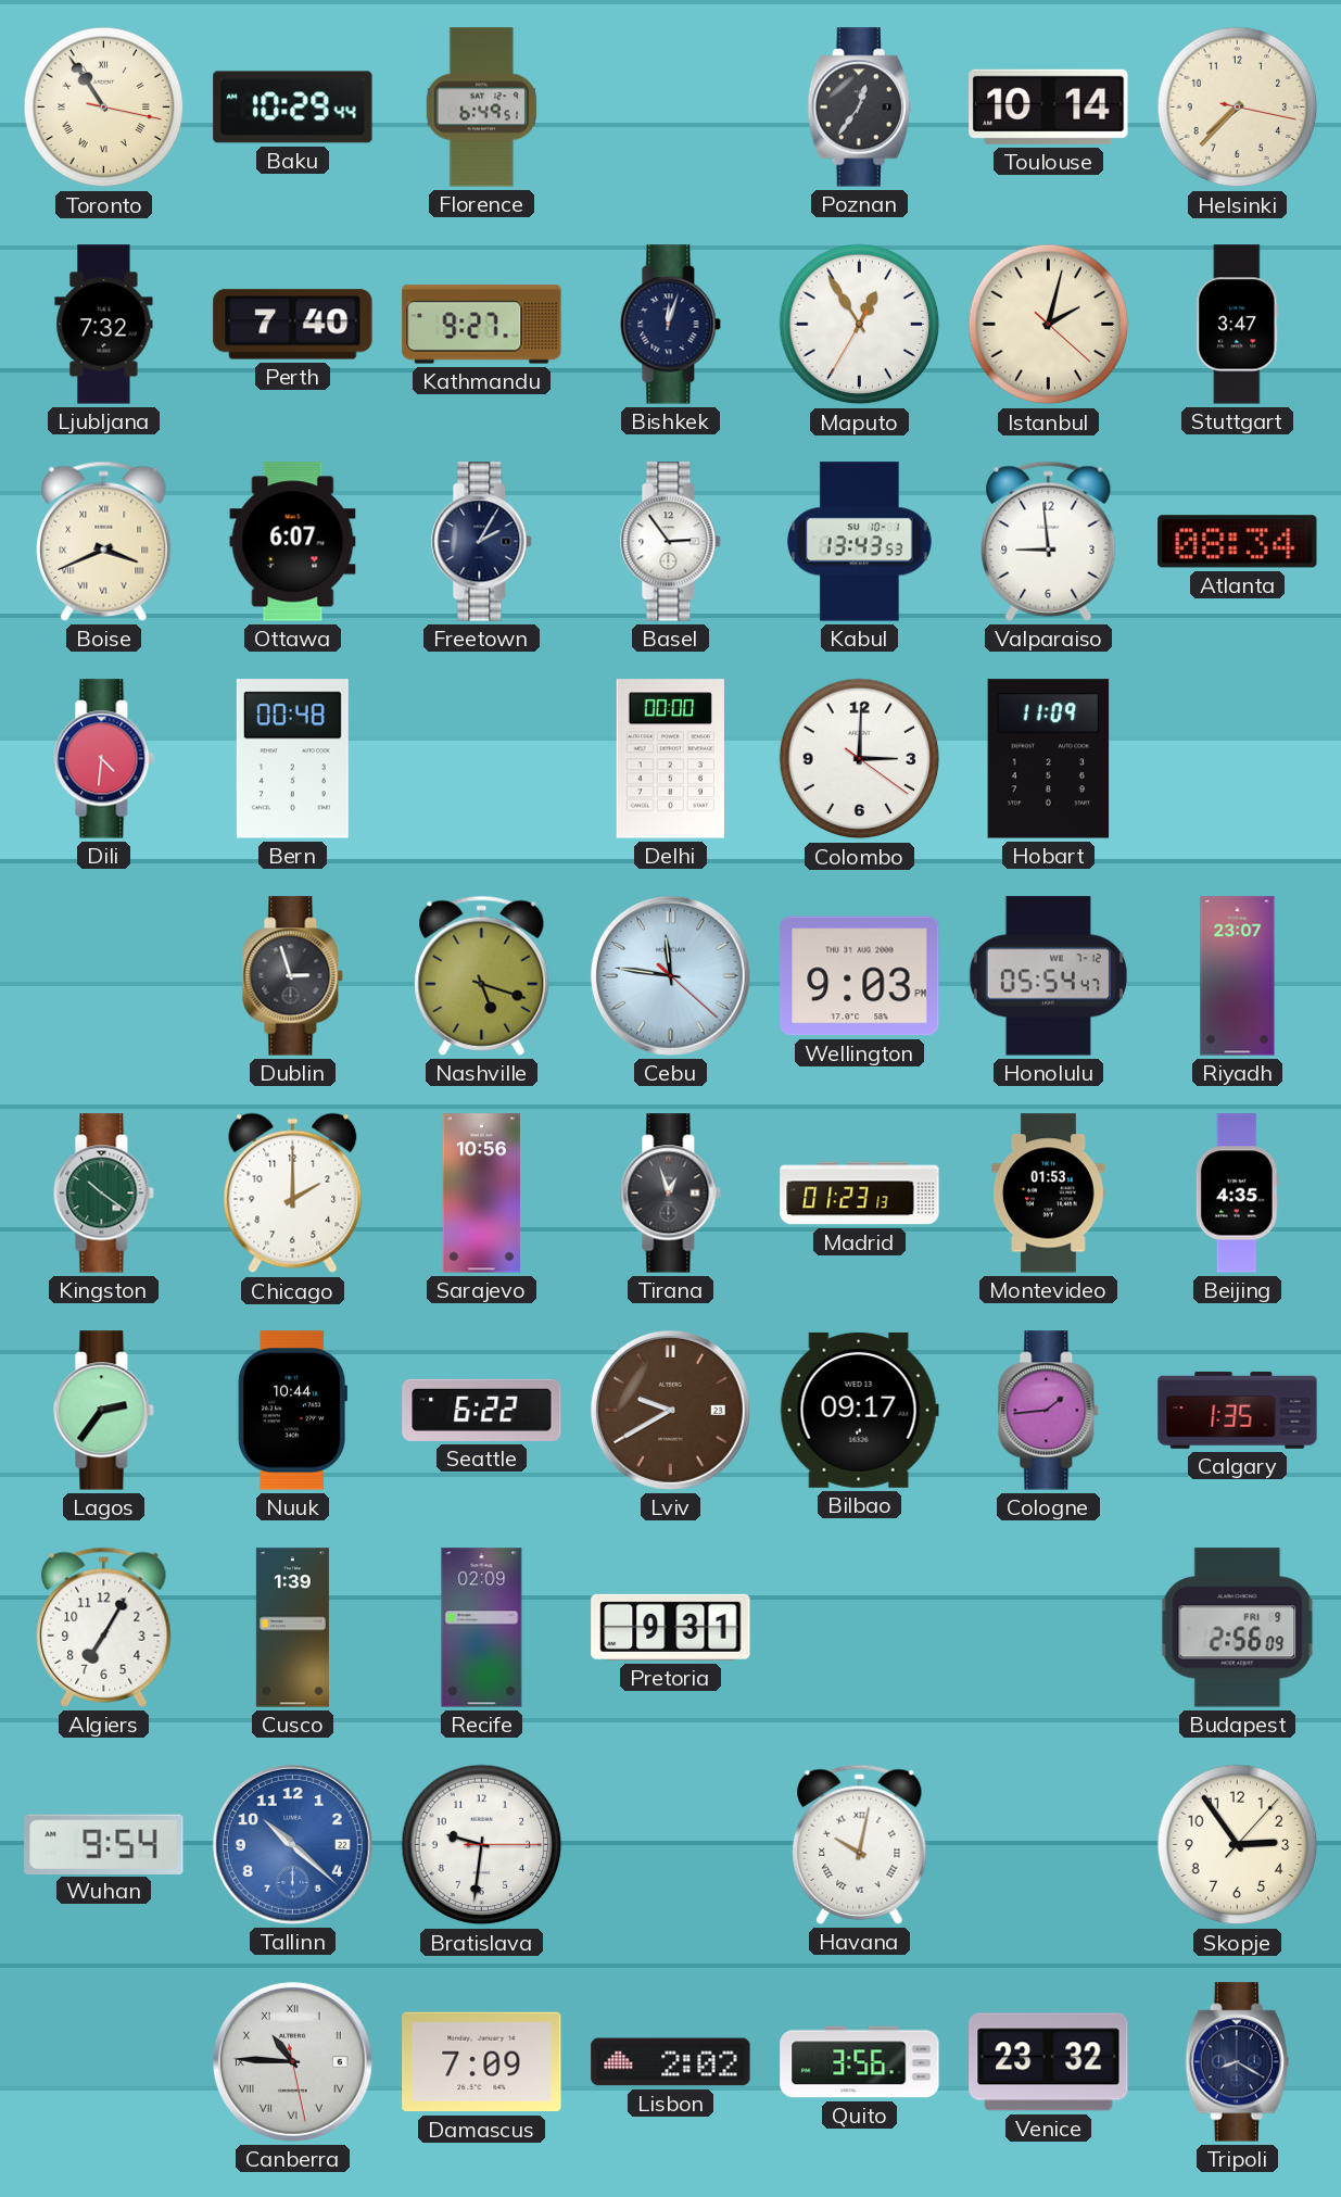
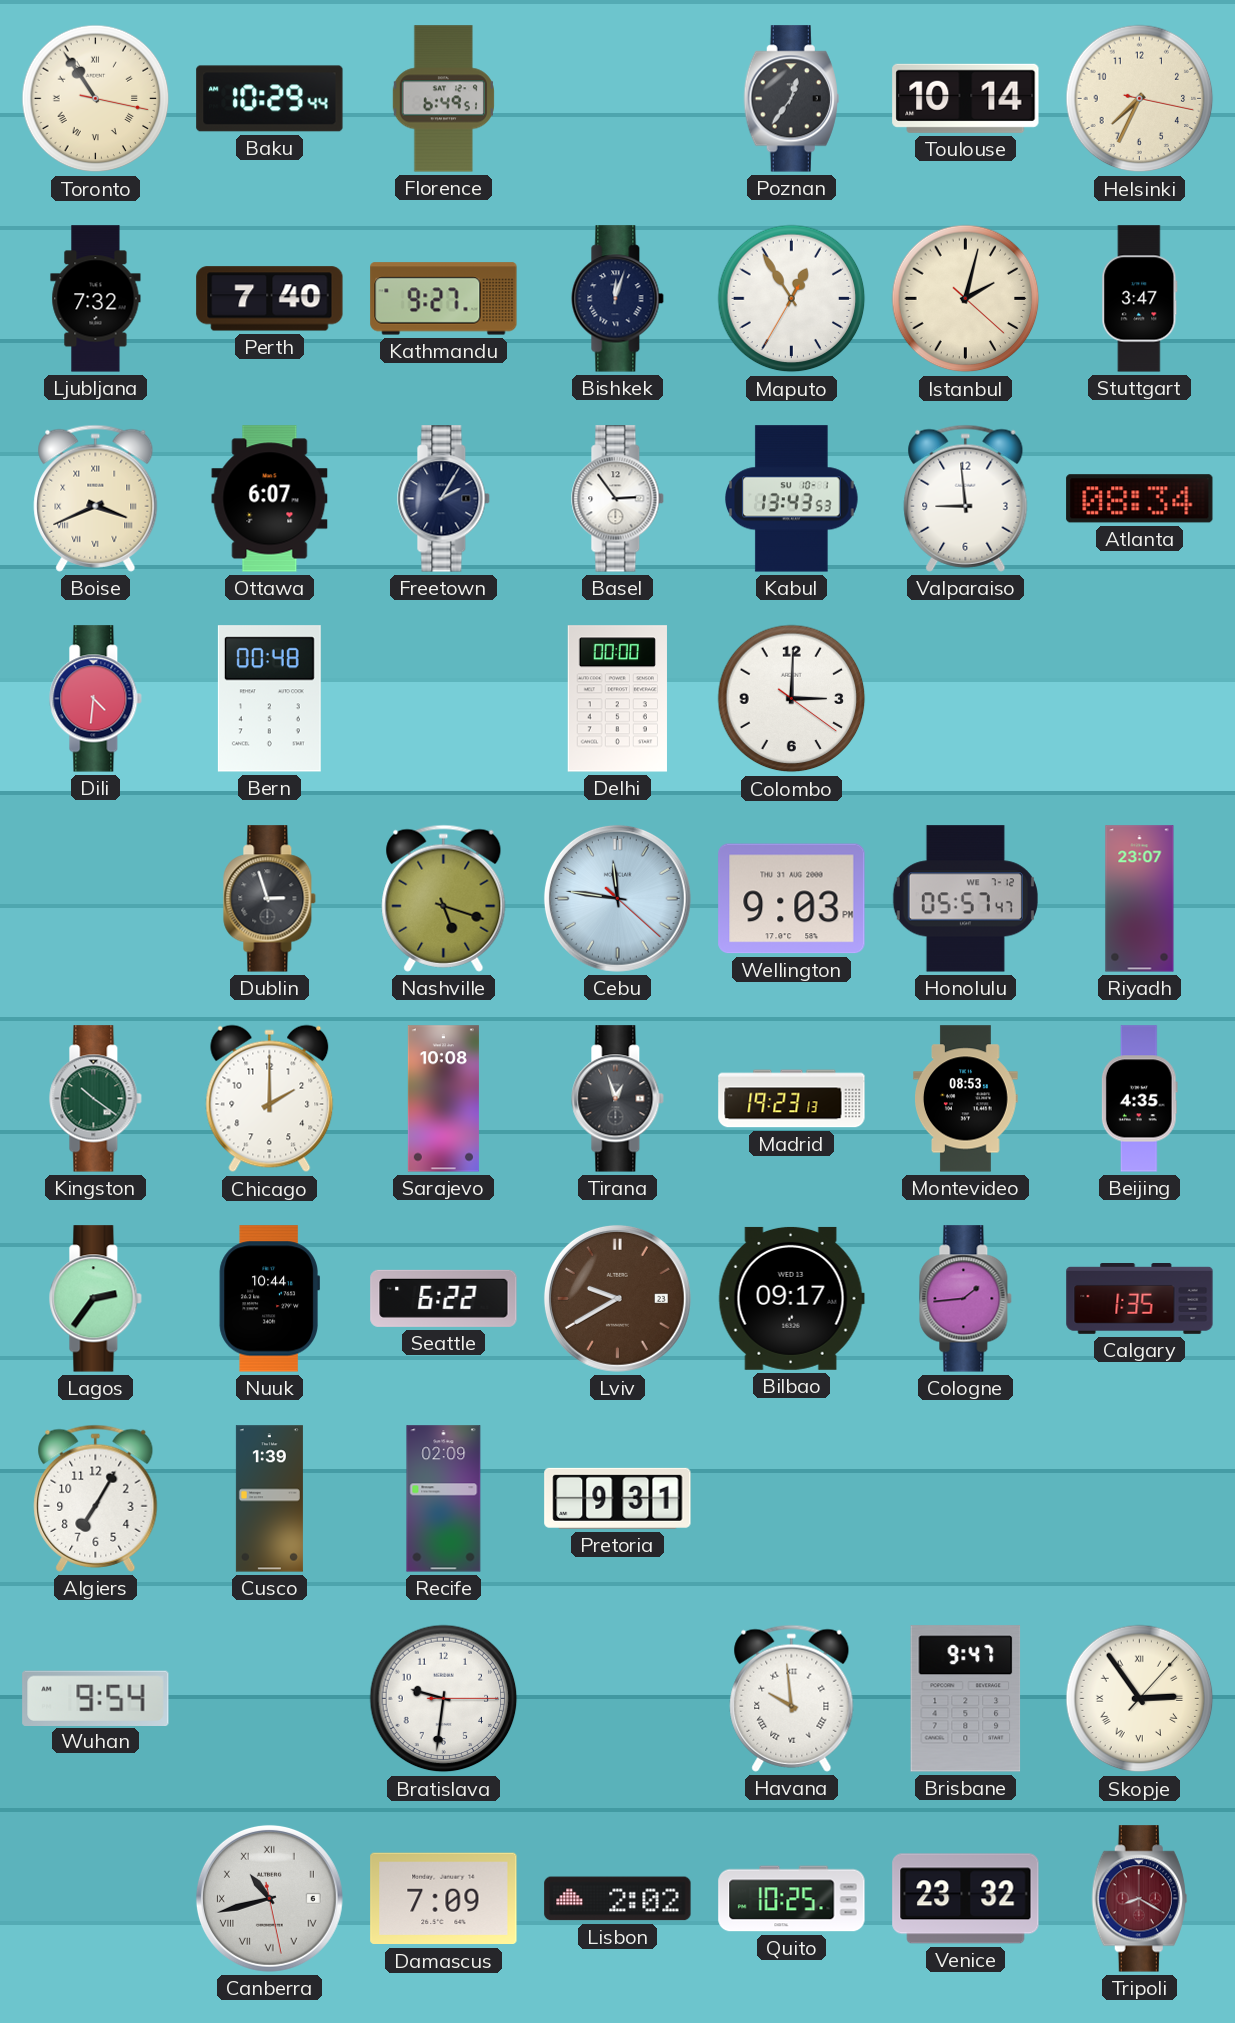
Helsinki: 7:37 -> 7:34
Hobart: 11:09 -> none
Honolulu: 05:54 -> 05:57
Sarajevo: 10:56 -> 10:08
Madrid: 01:23 -> 19:23
Montevideo: 01:53 -> 08:53
Budapest: 2:56 -> none
Tallinn: 10:22 -> none
Havana: 10:02 -> 9:59
Brisbane: none -> 9:47
Skopje numerals: Arabic -> Roman
Canberra: 10:45 -> 10:42
Quito: 3:56 -> 10:25
Tripoli dial: navy -> burgundy
